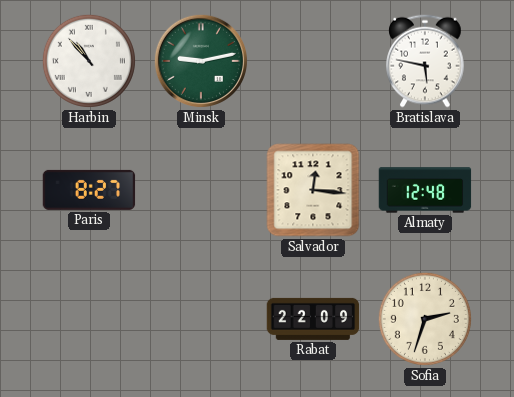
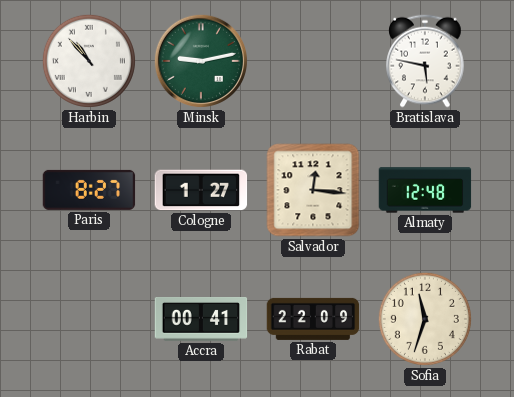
Cologne: none -> 1:27
Accra: none -> 00:41
Sofia: 2:33 -> 11:33
